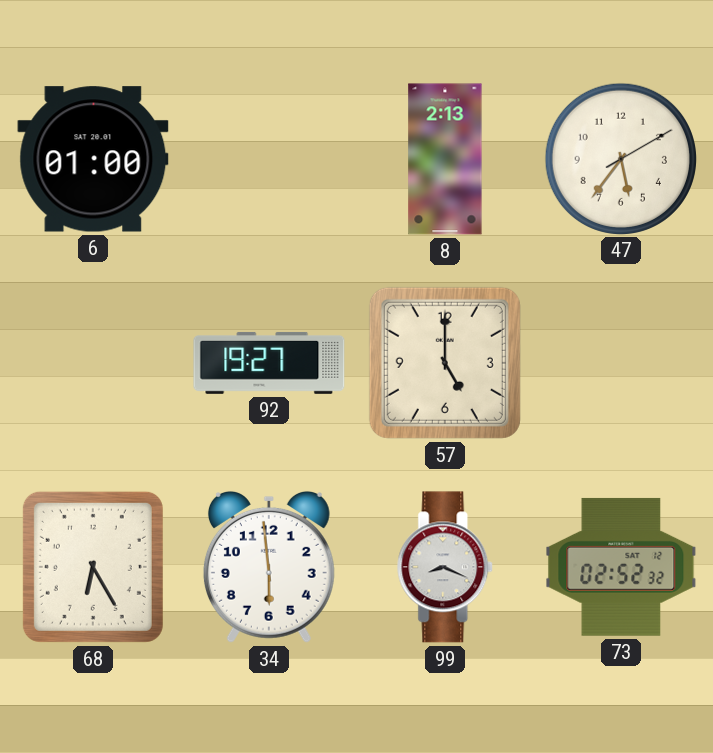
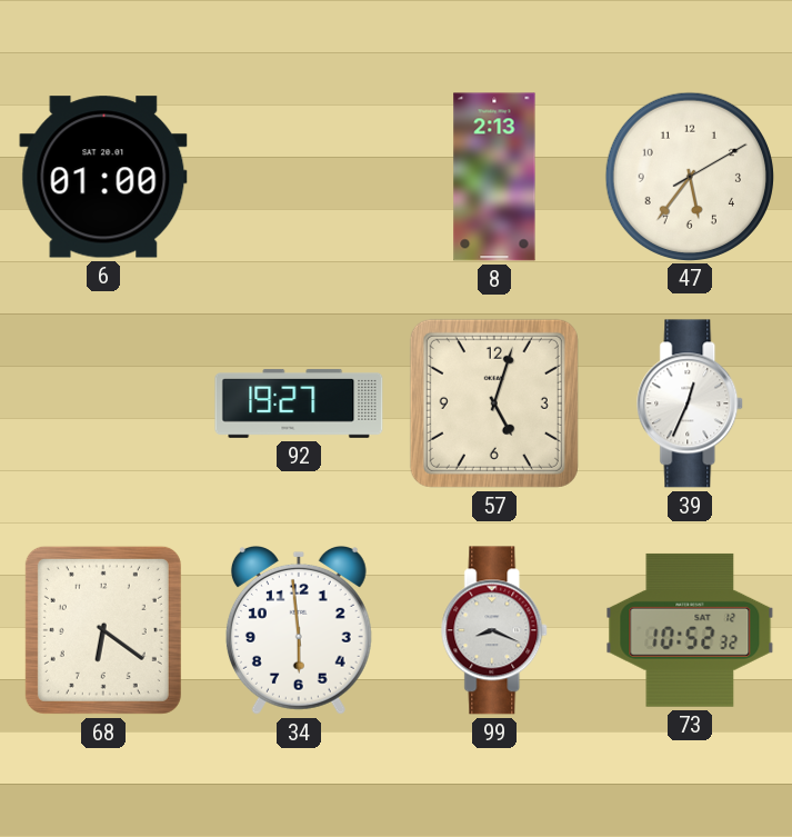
57: 5:00 -> 5:03
39: none -> 12:34
68: 6:25 -> 6:21
73: 02:52 -> 10:52
